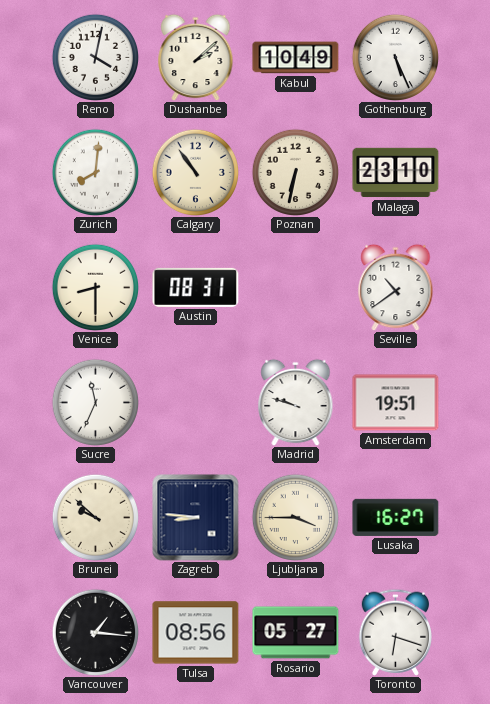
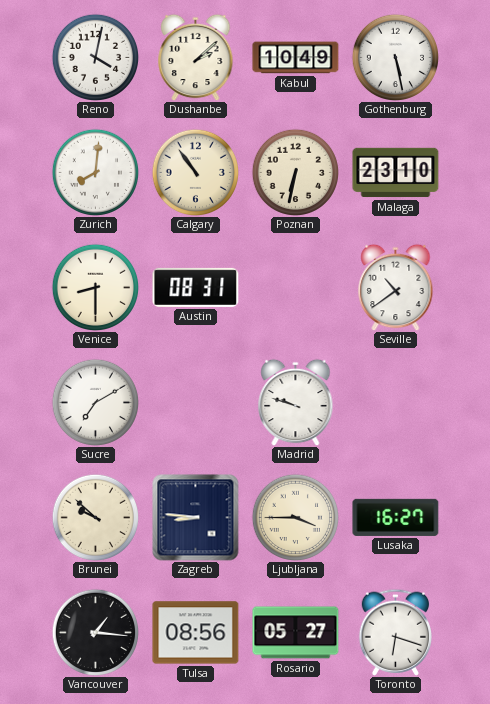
Gothenburg: 5:26 -> 5:28
Sucre: 11:34 -> 7:10
Amsterdam: 19:51 -> none
